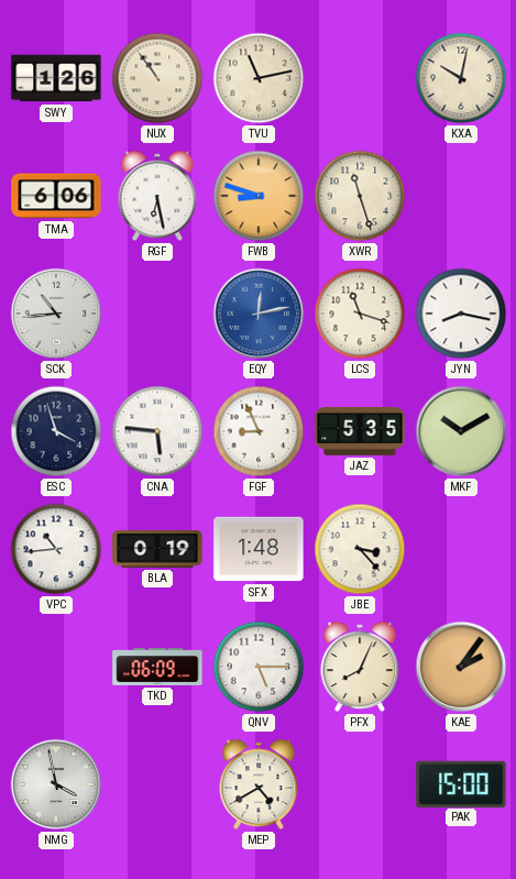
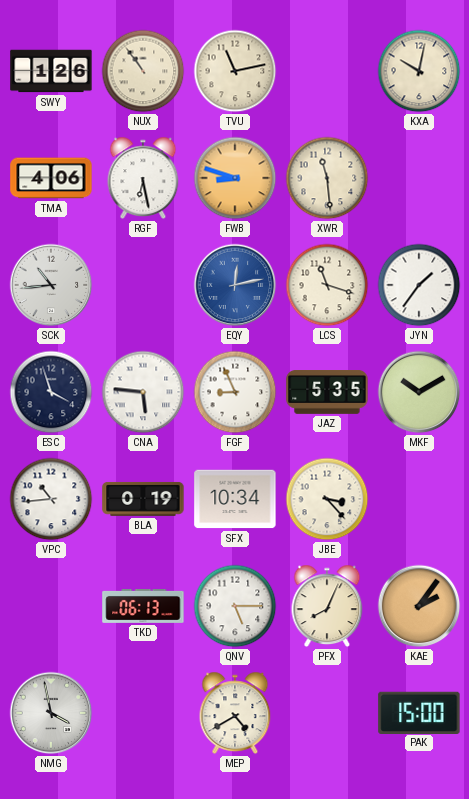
TMA: 6:06 -> 4:06
XWR: 11:27 -> 11:29
JYN: 8:17 -> 1:36
SFX: 1:48 -> 10:34
TKD: 06:09 -> 06:13
